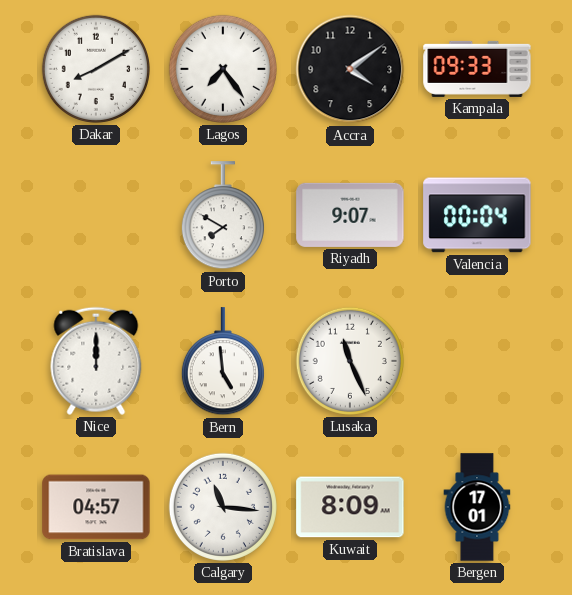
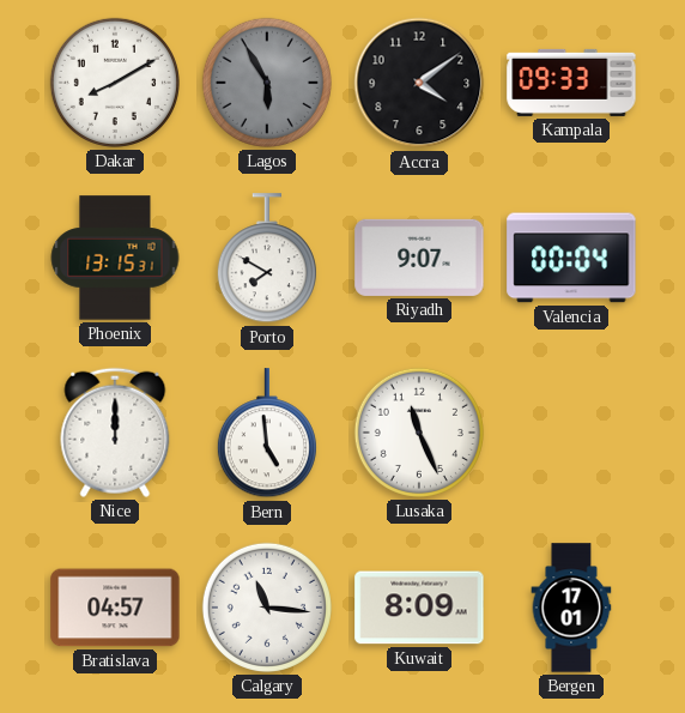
Lagos: 7:24 -> 5:55
Lagos dial: white -> grey
Phoenix: none -> 13:15
